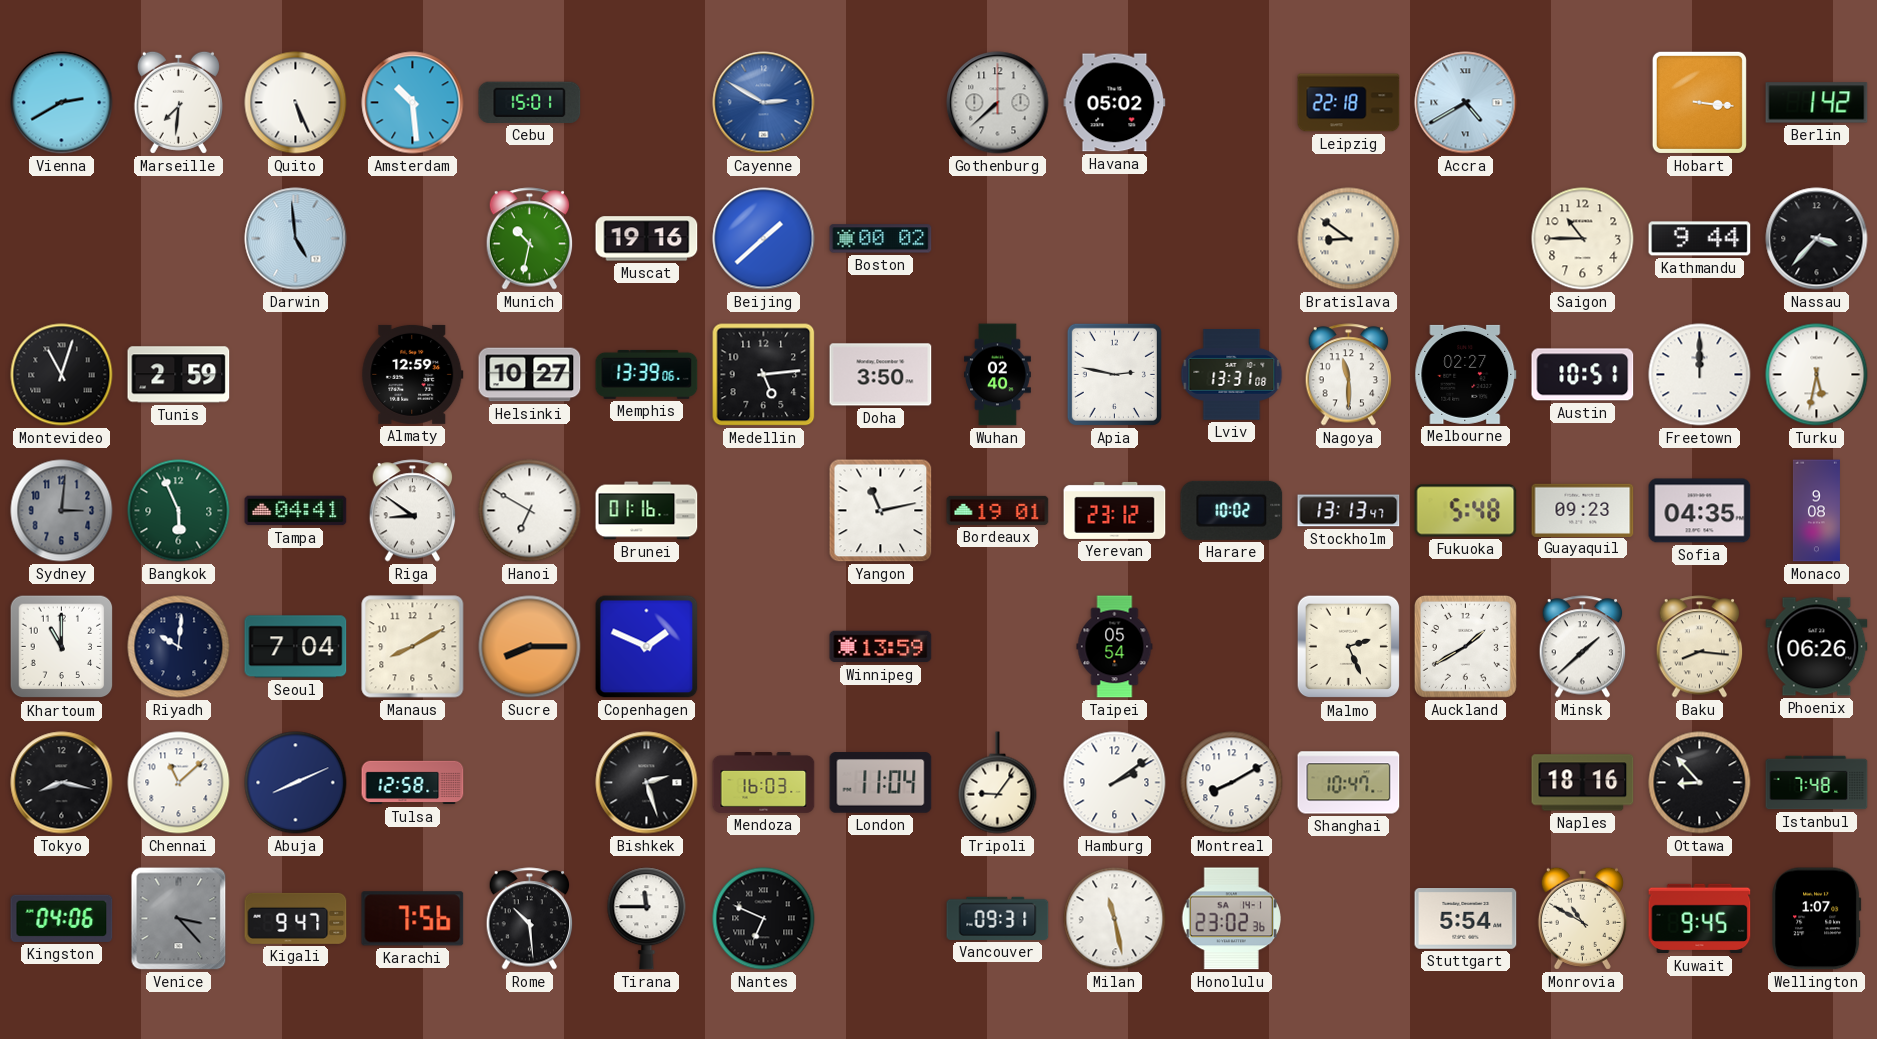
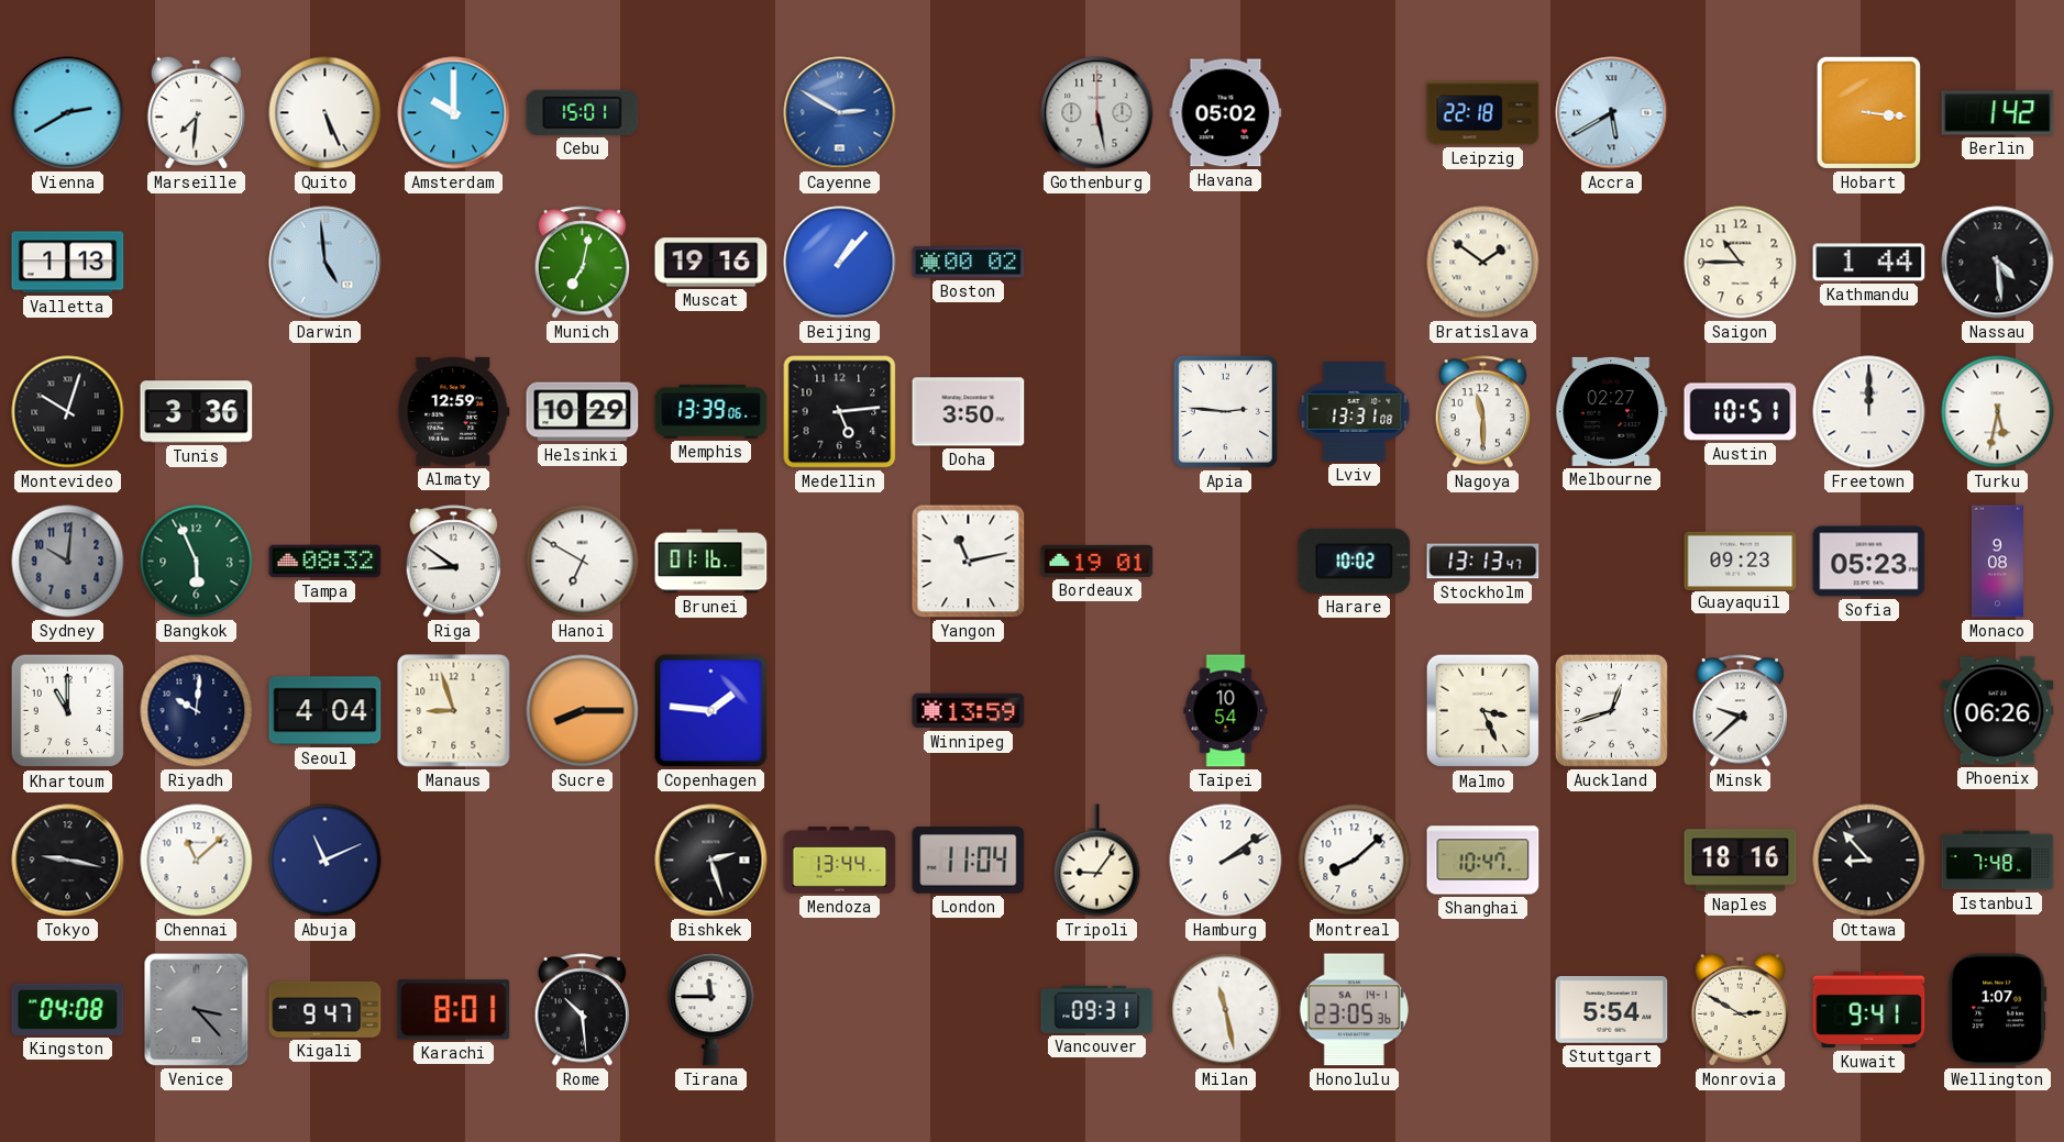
Amsterdam: 10:29 -> 10:00
Gothenburg: 7:38 -> 5:28
Accra: 4:40 -> 5:40
Valletta: none -> 1:13
Munich: 10:32 -> 7:02
Beijing: 1:38 -> 1:07
Bratislava: 8:51 -> 1:51
Kathmandu: 9:44 -> 1:44
Nassau: 3:37 -> 4:29
Montevideo: 11:03 -> 10:03
Tunis: 2:59 -> 3:36
Helsinki: 10:27 -> 10:29
Wuhan: 02:40 -> none
Apia: 2:47 -> 2:46
Sydney: 3:01 -> 10:01
Tampa: 04:41 -> 08:32
Yerevan: 23:12 -> none
Fukuoka: 5:48 -> none
Sofia: 04:35 -> 05:23
Seoul: 7:04 -> 4:04
Manaus: 8:10 -> 8:57
Copenhagen: 1:49 -> 1:46
Taipei: 05:54 -> 10:54
Malmo: 2:26 -> 3:26
Auckland: 1:40 -> 12:42
Minsk: 1:38 -> 9:38
Baku: 8:16 -> none
Tokyo: 8:17 -> 9:17
Abuja: 8:11 -> 11:11
Tulsa: 12:58 -> none
Mendoza: 16:03 -> 13:44
Montreal: 8:10 -> 8:08
Kingston: 04:06 -> 04:08
Karachi: 7:56 -> 8:01
Nantes: 6:49 -> none
Honolulu: 23:02 -> 23:05
Monrovia: 10:50 -> 2:50
Kuwait: 9:45 -> 9:41
